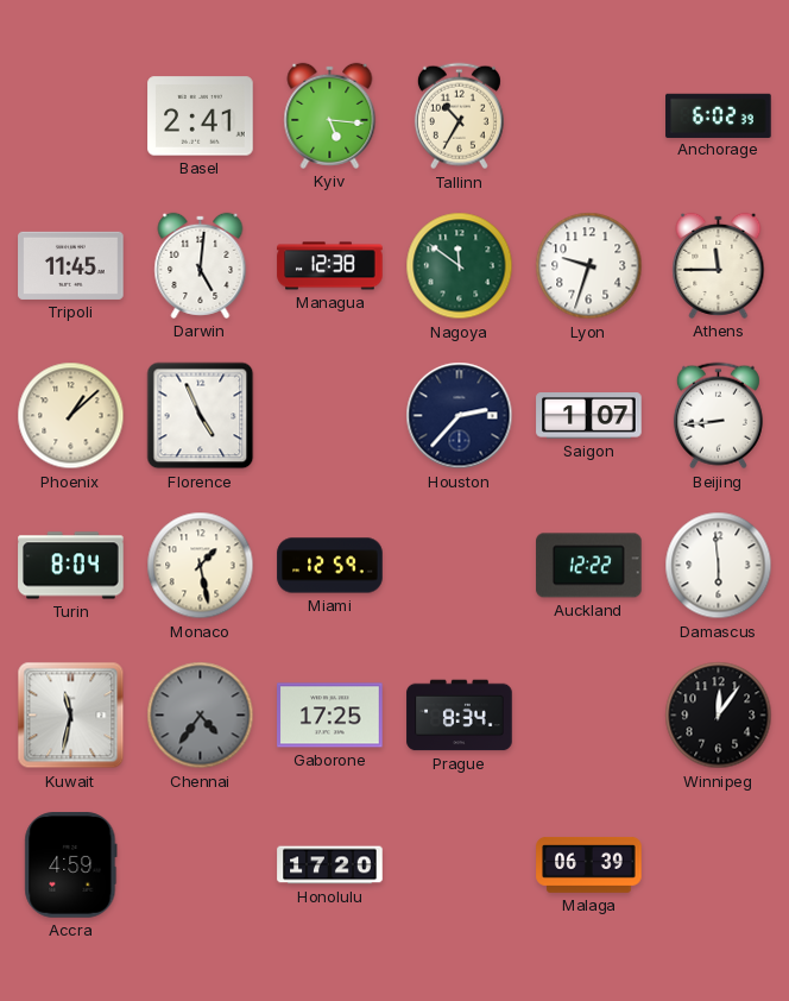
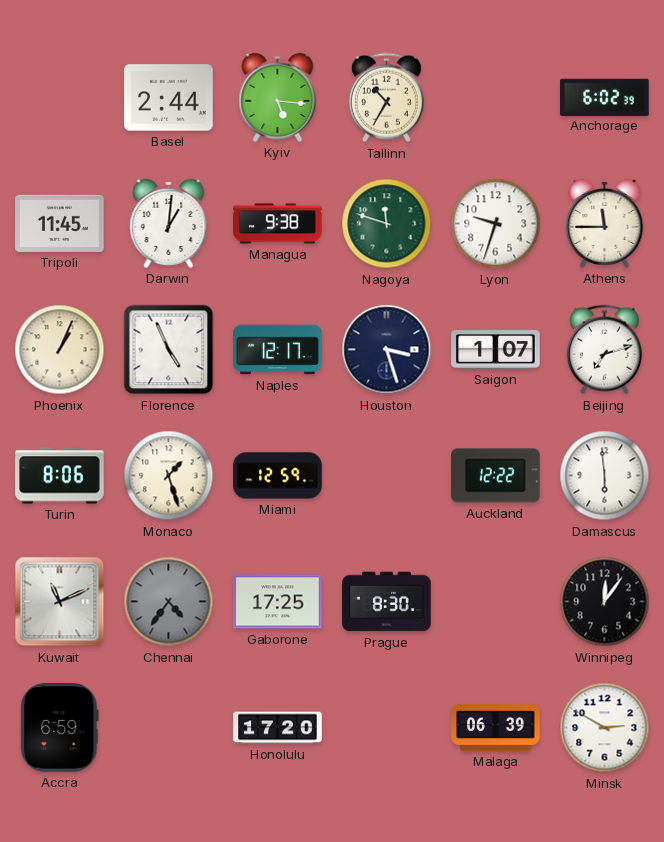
Basel: 2:41 -> 2:44
Darwin: 5:01 -> 1:01
Managua: 12:38 -> 9:38
Nagoya: 11:51 -> 11:48
Phoenix: 1:08 -> 1:04
Naples: none -> 12:17
Houston: 2:37 -> 3:27
Beijing: 8:44 -> 7:12
Turin: 8:04 -> 8:06
Monaco: 1:28 -> 1:27
Kuwait: 11:32 -> 11:11
Prague: 8:34 -> 8:30
Accra: 4:59 -> 6:59
Minsk: none -> 2:50
